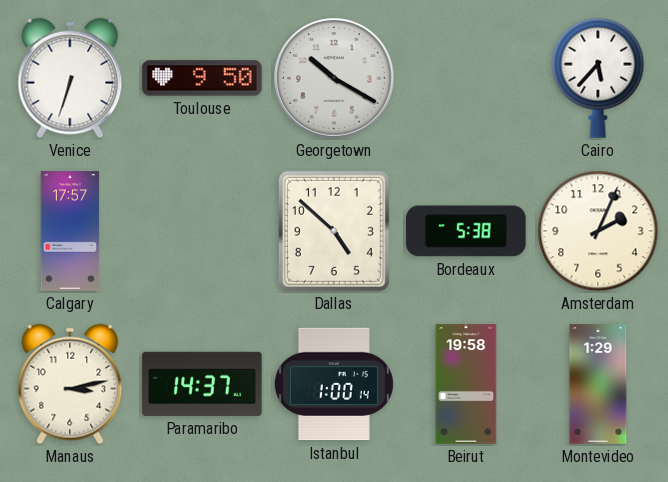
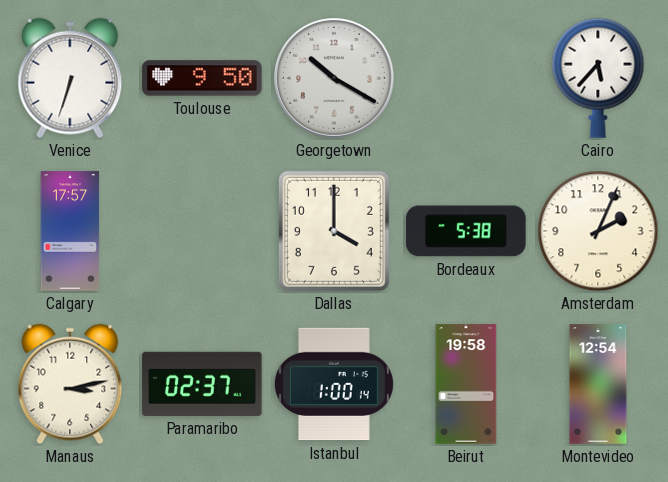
Dallas: 4:52 -> 4:00
Paramaribo: 14:37 -> 02:37
Montevideo: 1:29 -> 12:54
